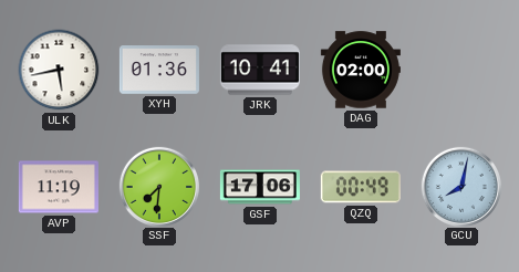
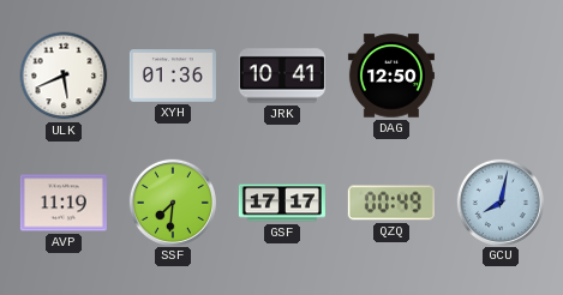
ULK: 5:43 -> 5:41
DAG: 02:00 -> 12:50
GSF: 17:06 -> 17:17
